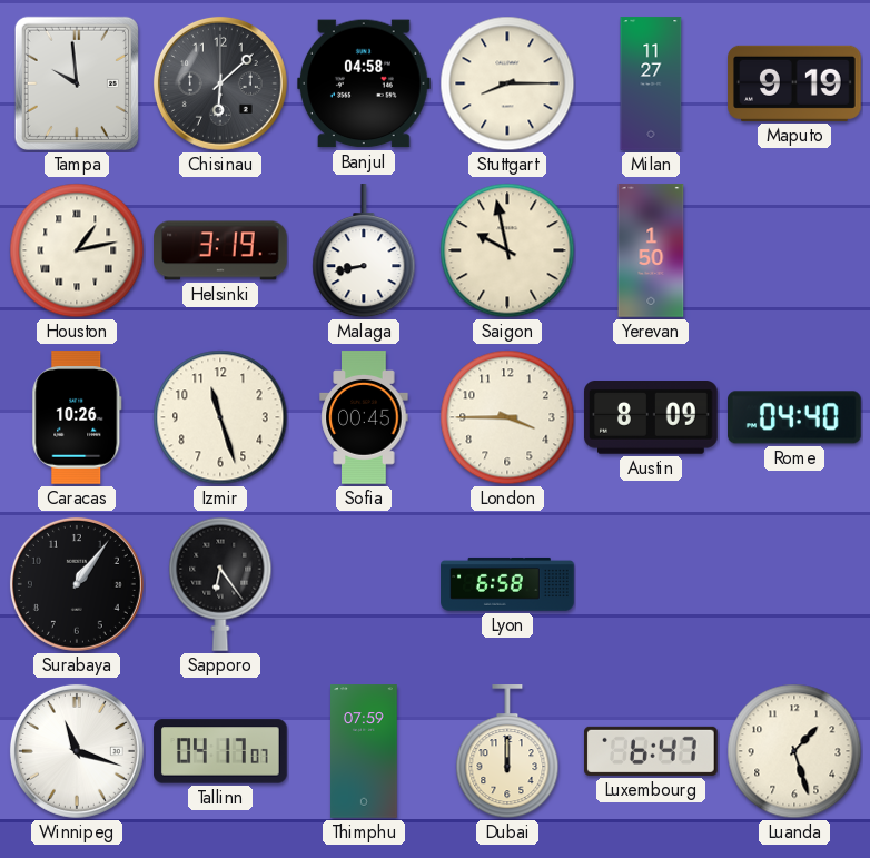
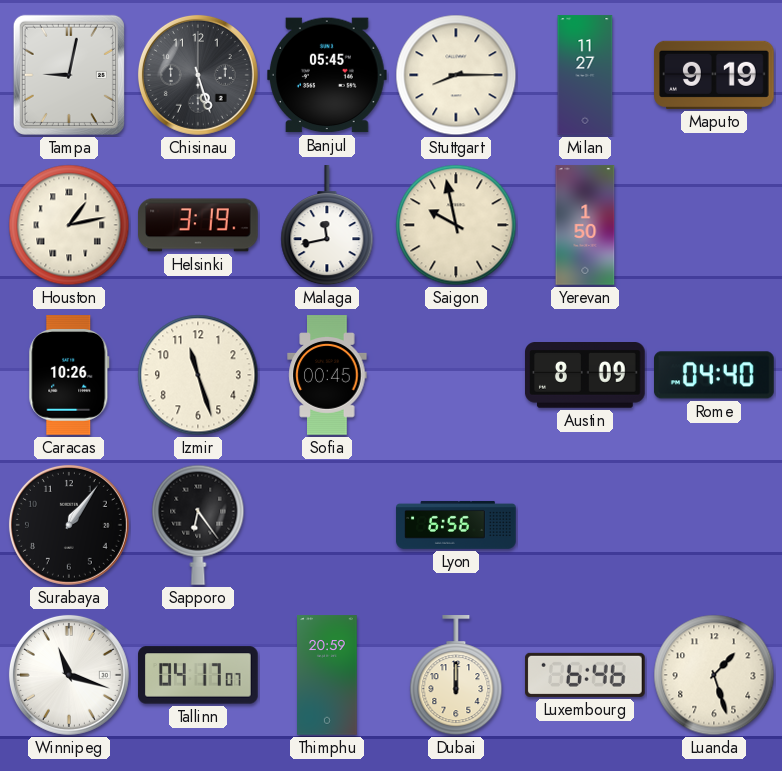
Tampa: 9:59 -> 9:02
Chisinau: 6:08 -> 5:27
Banjul: 04:58 -> 05:45
Malaga: 8:43 -> 11:43
London: 3:45 -> none
Lyon: 6:58 -> 6:56
Thimphu: 07:59 -> 20:59
Luxembourg: 6:47 -> 6:46
